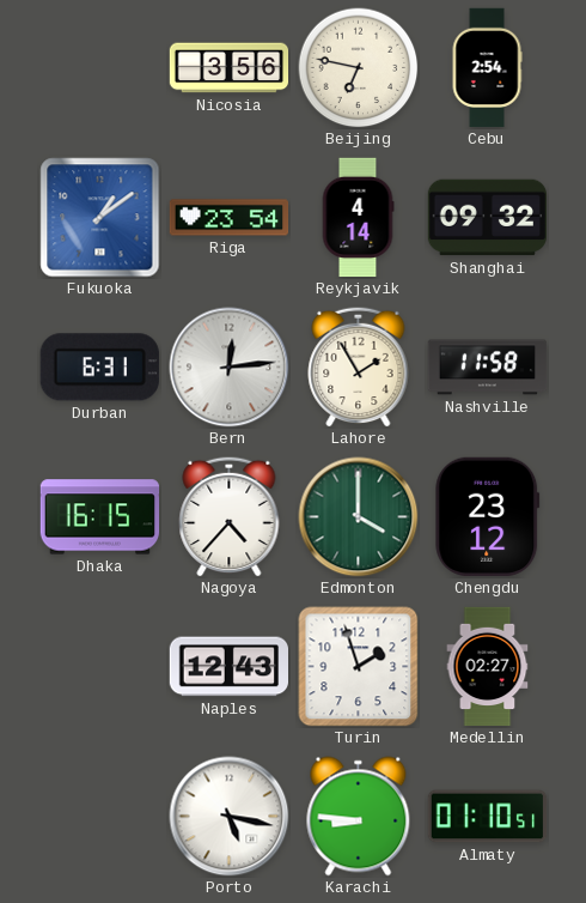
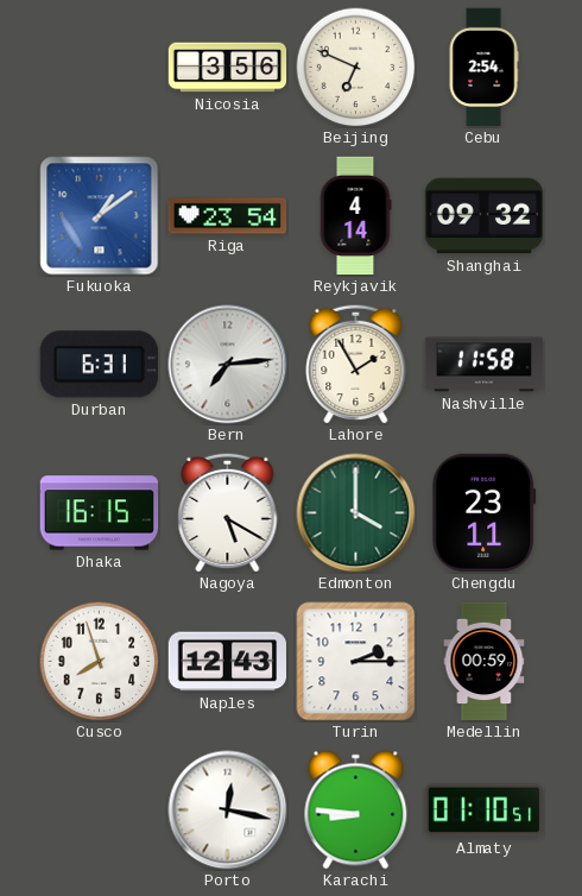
Beijing: 6:47 -> 6:49
Bern: 12:14 -> 7:14
Nagoya: 4:37 -> 5:20
Chengdu: 23:12 -> 23:11
Cusco: none -> 7:57
Turin: 1:57 -> 2:15
Medellin: 02:27 -> 00:59
Porto: 5:17 -> 12:17
